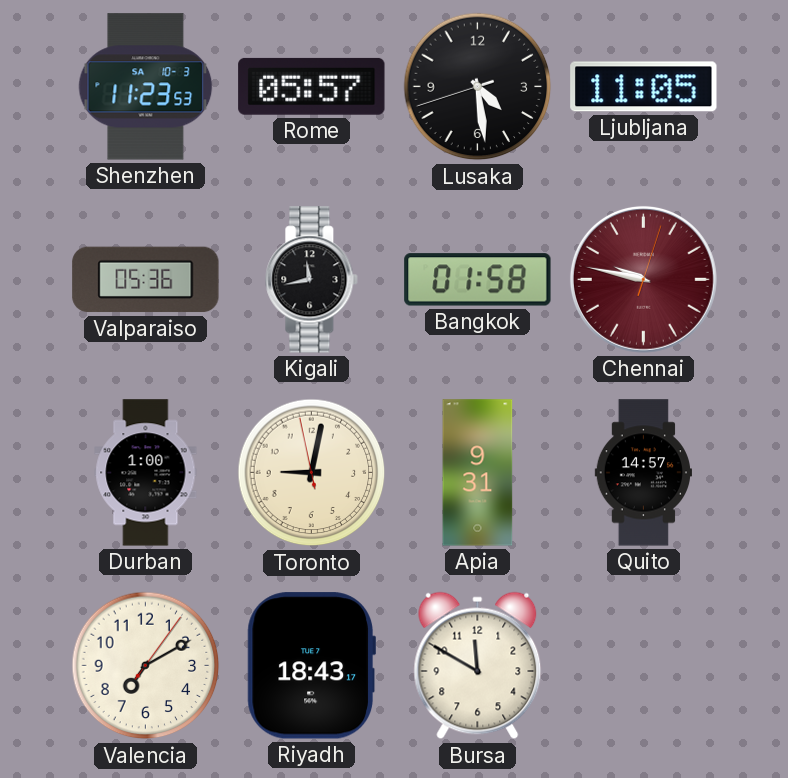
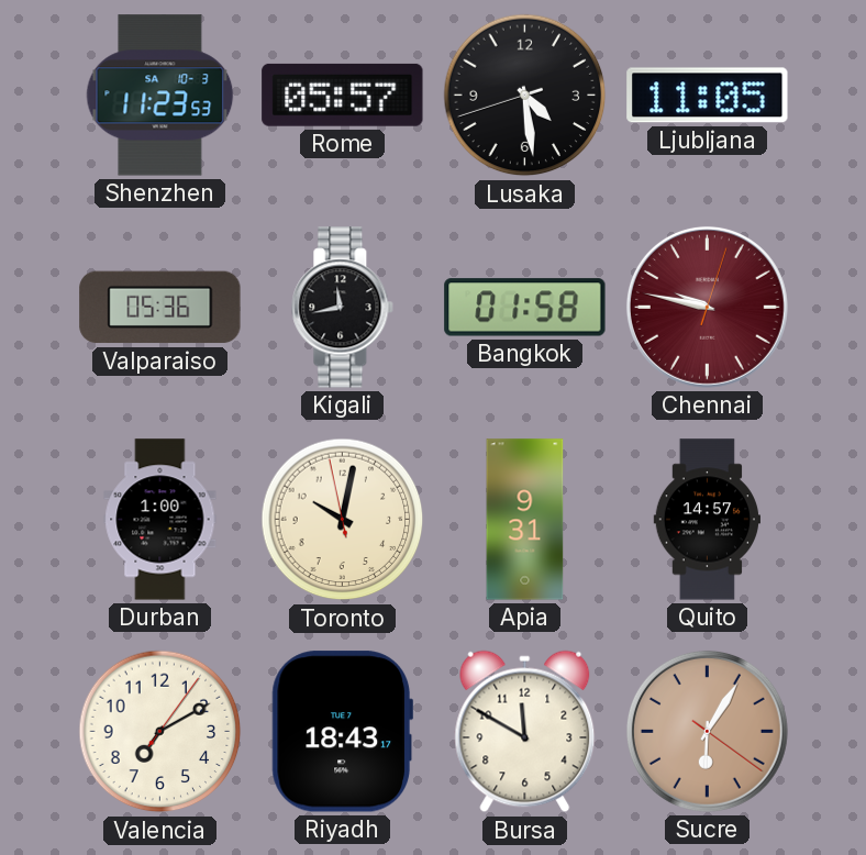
Toronto: 9:01 -> 10:01
Sucre: none -> 6:05
